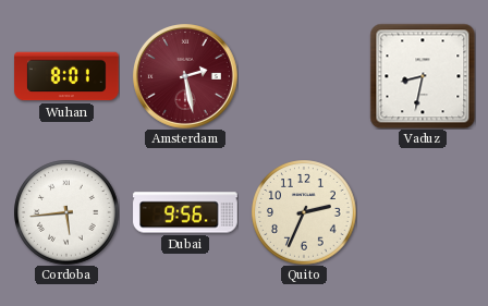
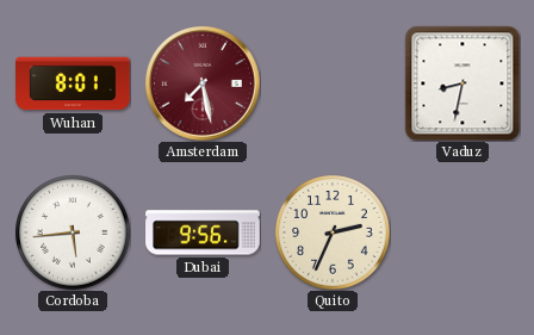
Amsterdam: 2:28 -> 7:28
